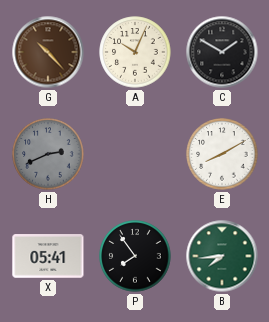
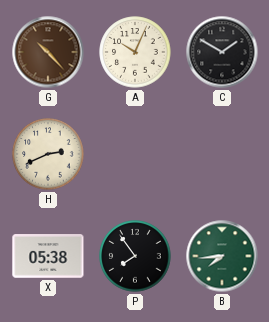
H dial: grey -> cream
E: 8:10 -> none
X: 05:41 -> 05:38
